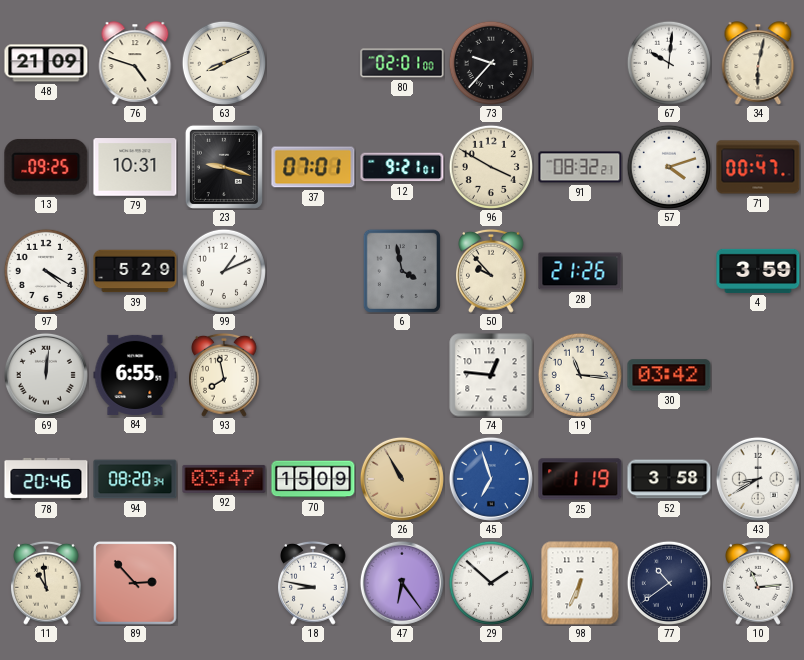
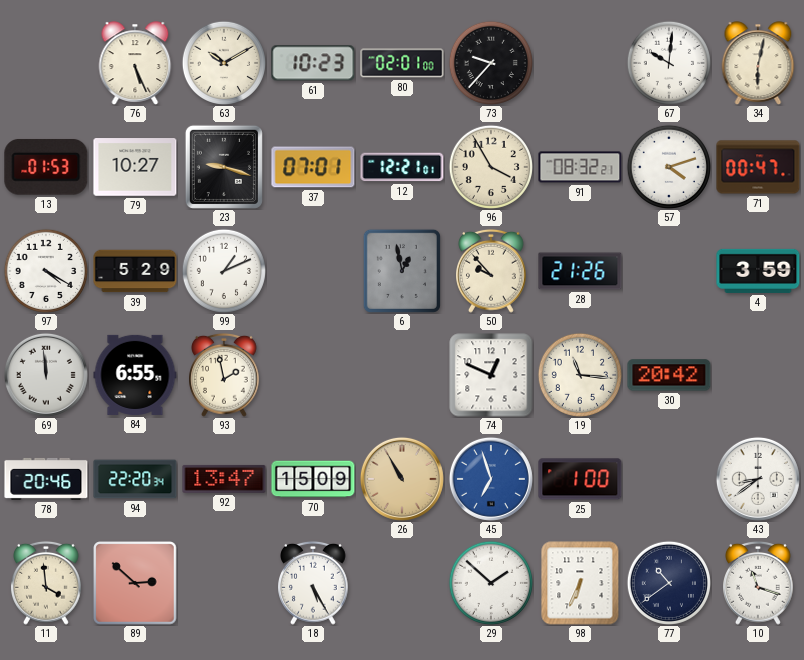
48: 21:09 -> none
76: 4:48 -> 5:26
63: 8:11 -> 10:10
61: none -> 10:23
13: 09:25 -> 01:53
79: 10:31 -> 10:27
12: 9:21 -> 12:21
96: 3:50 -> 3:55
6: 3:58 -> 12:58
69: 12:01 -> 11:59
93: 7:58 -> 1:58
74: 12:46 -> 12:49
30: 03:42 -> 20:42
94: 08:20 -> 22:20
92: 03:47 -> 13:47
25: 1:19 -> 1:00
52: 3:58 -> none
43: 8:40 -> 8:39
11: 10:59 -> 3:59
89: 2:53 -> 2:52
18: 8:47 -> 5:25
47: 6:24 -> none
10: 11:14 -> 11:18
